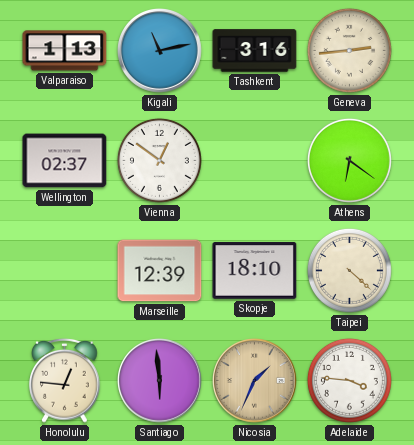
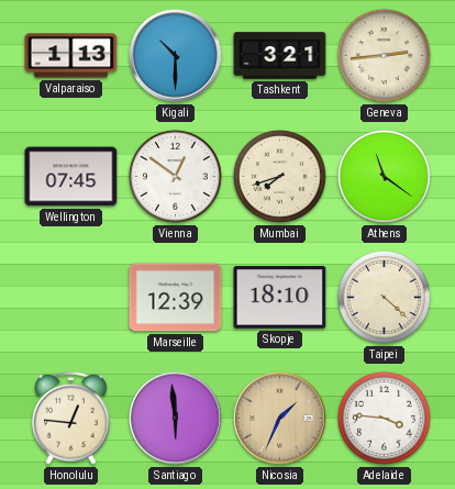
Kigali: 11:13 -> 10:30
Tashkent: 3:16 -> 3:21
Wellington: 02:37 -> 07:45
Mumbai: none -> 7:42
Athens: 6:21 -> 11:21
